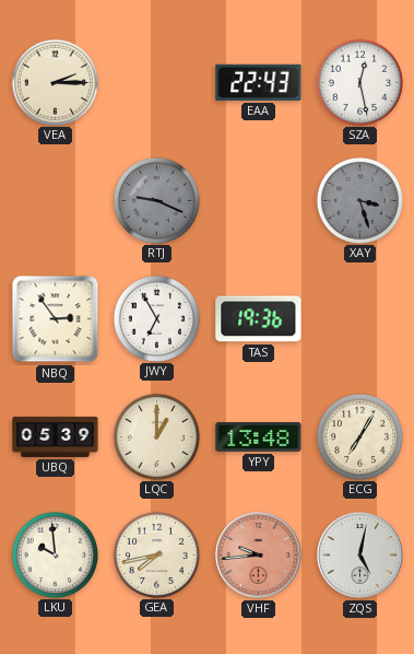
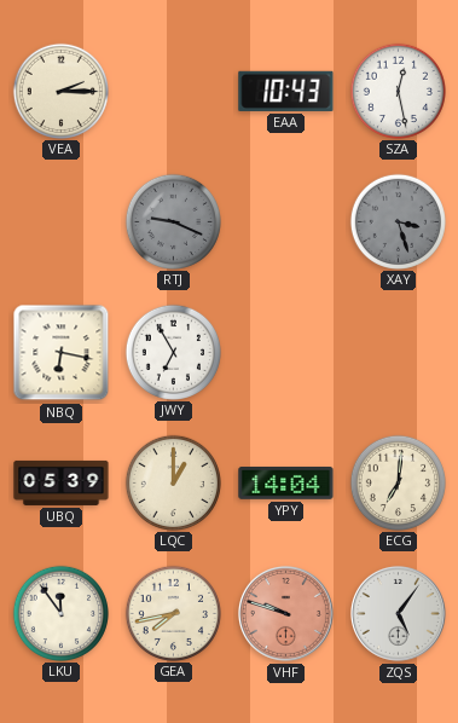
EAA: 22:43 -> 10:43
NBQ: 2:54 -> 6:17
TAS: 19:36 -> none
YPY: 13:48 -> 14:04
ECG: 7:05 -> 7:01
LKU: 9:59 -> 11:54
VHF: 9:44 -> 9:48
ZQS: 5:02 -> 5:06
